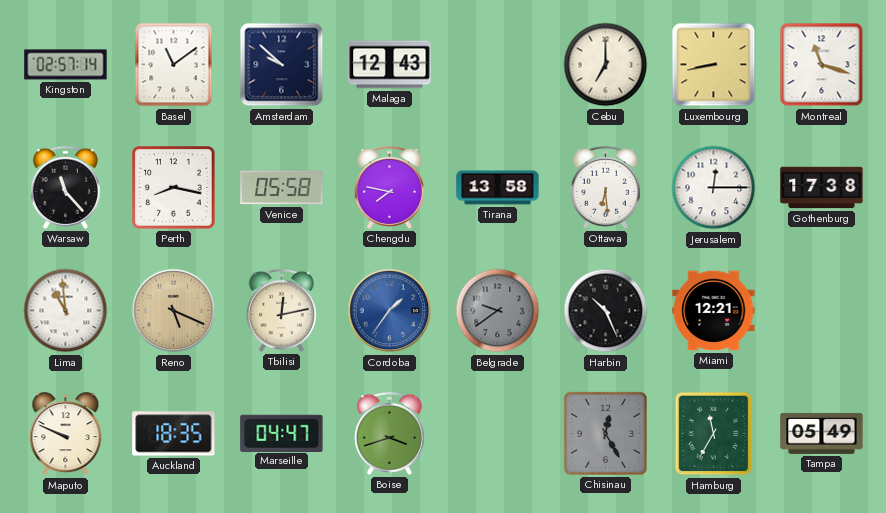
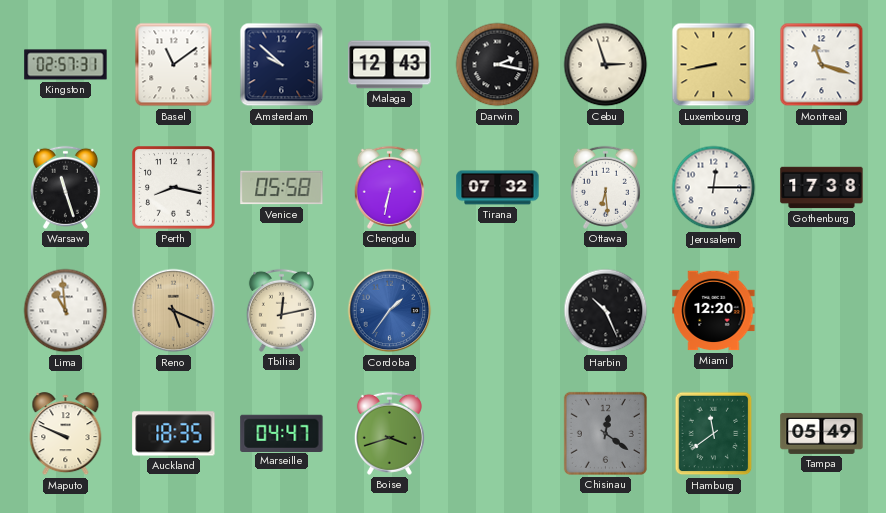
Kingston: 02:57:14 -> 02:57:31
Darwin: none -> 2:17
Cebu: 7:00 -> 2:57
Warsaw: 11:23 -> 11:27
Chengdu: 7:47 -> 6:32
Tirana: 13:58 -> 07:32
Belgrade: 9:39 -> none
Miami: 12:21 -> 12:20
Chisinau: 12:25 -> 12:21
Hamburg: 11:35 -> 11:39
